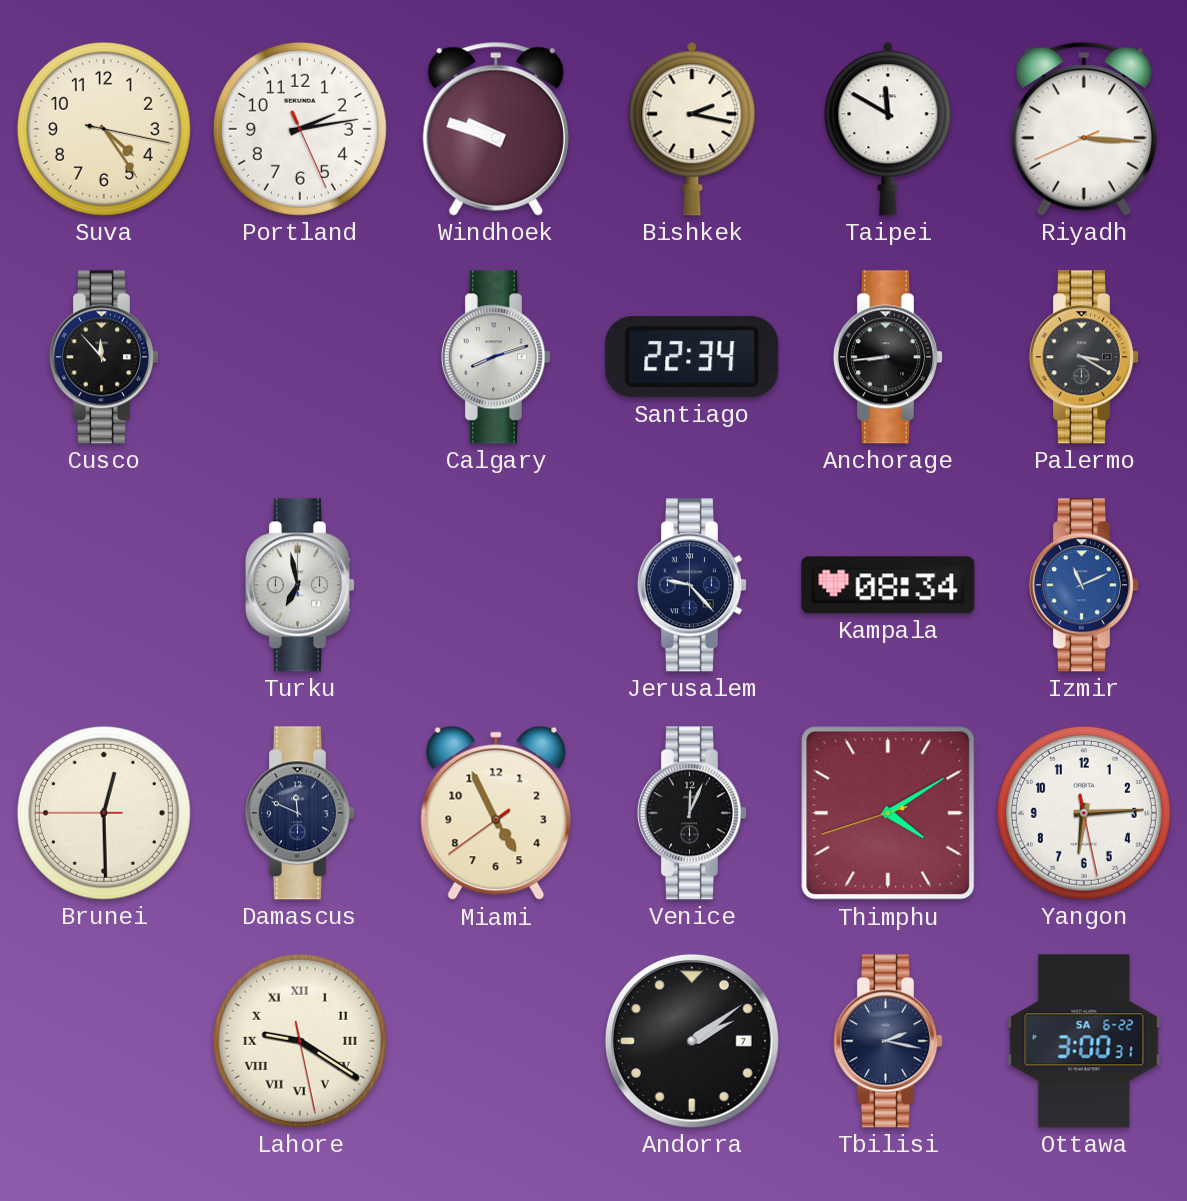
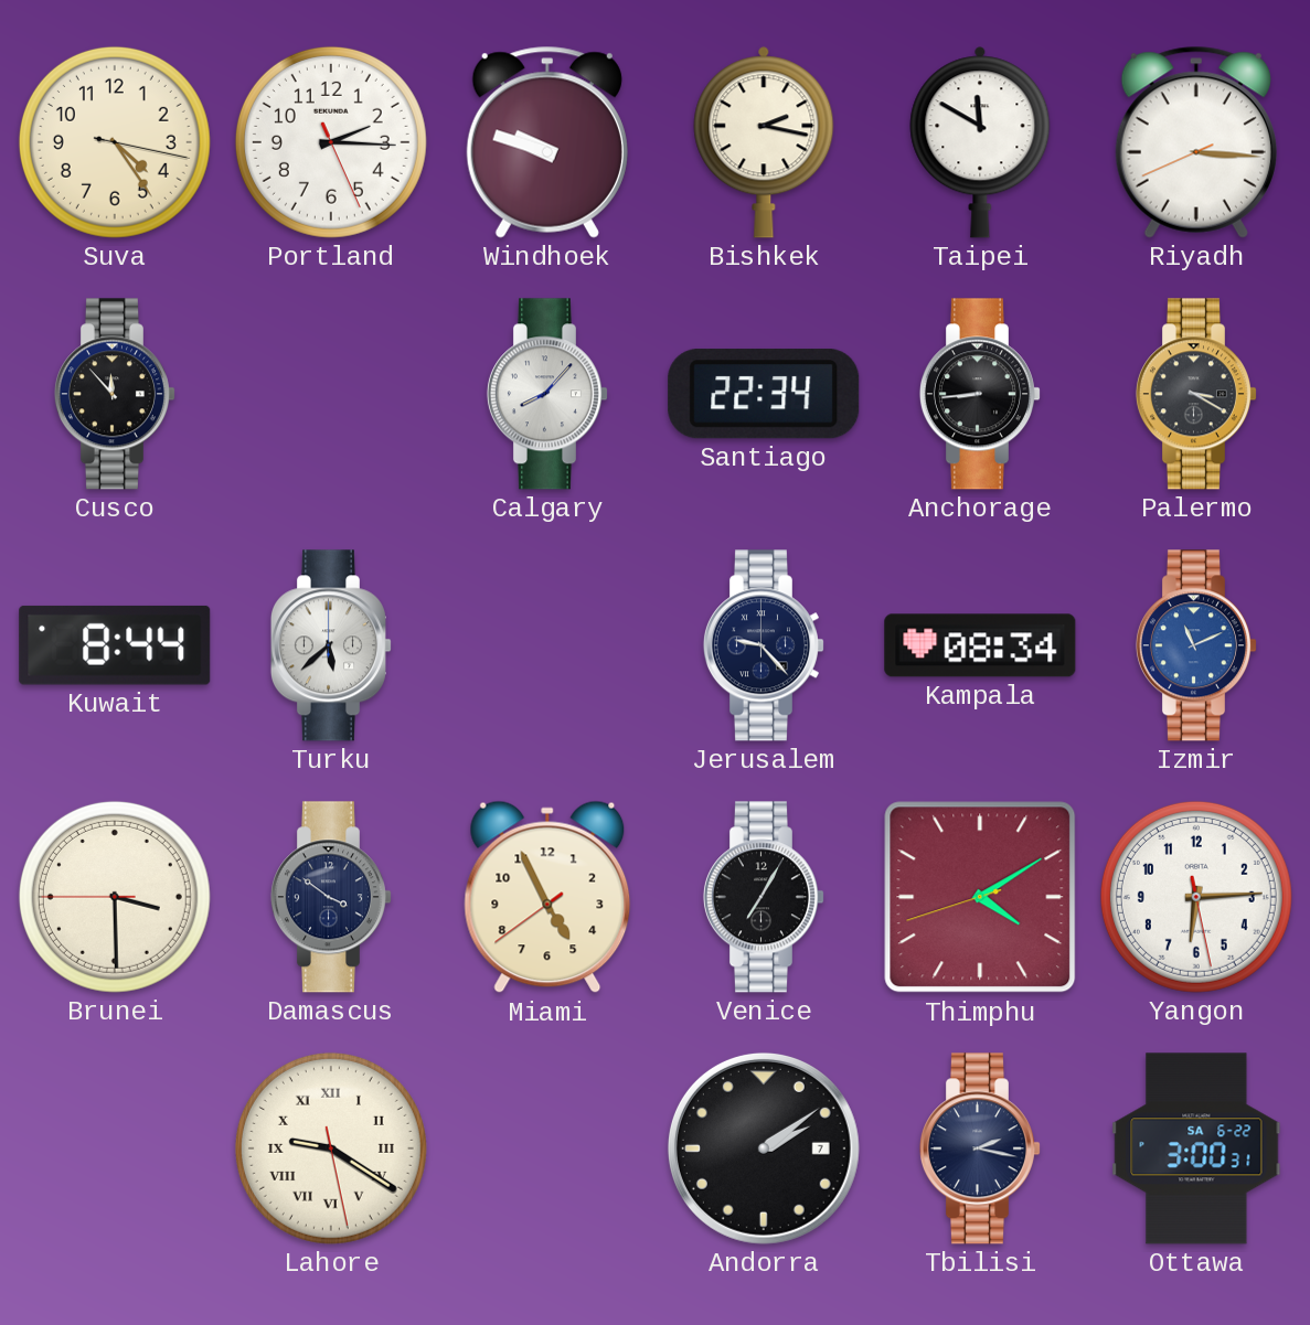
Portland: 2:13 -> 2:15
Calgary: 8:12 -> 8:07
Kuwait: none -> 8:44
Turku: 6:58 -> 5:38
Brunei: 12:29 -> 3:29
Damascus: 11:49 -> 3:51
Venice: 12:04 -> 7:05
